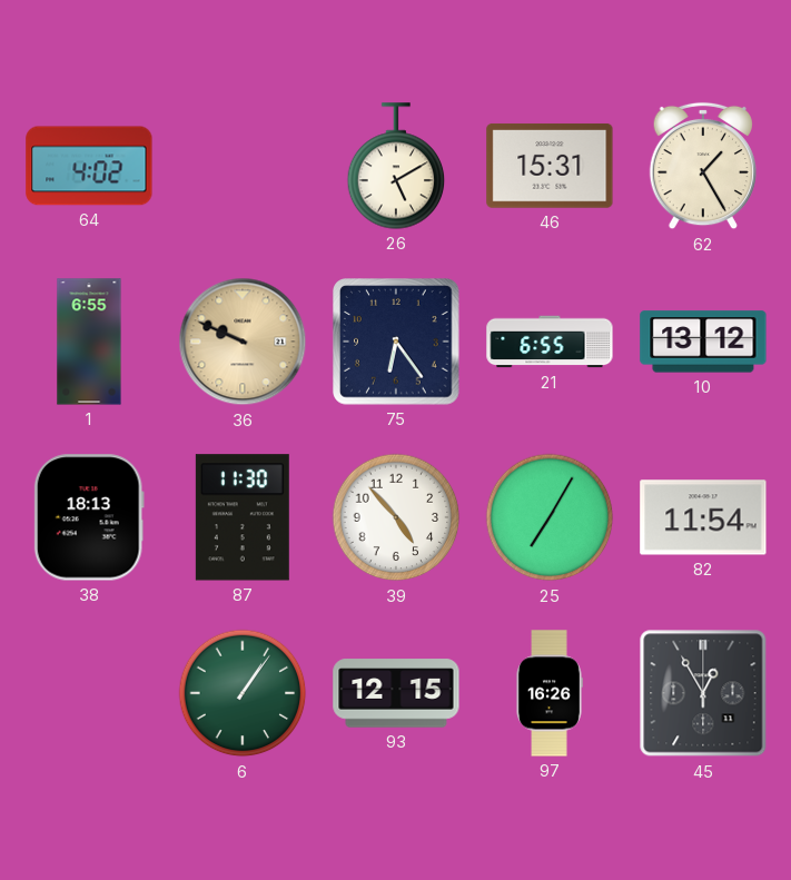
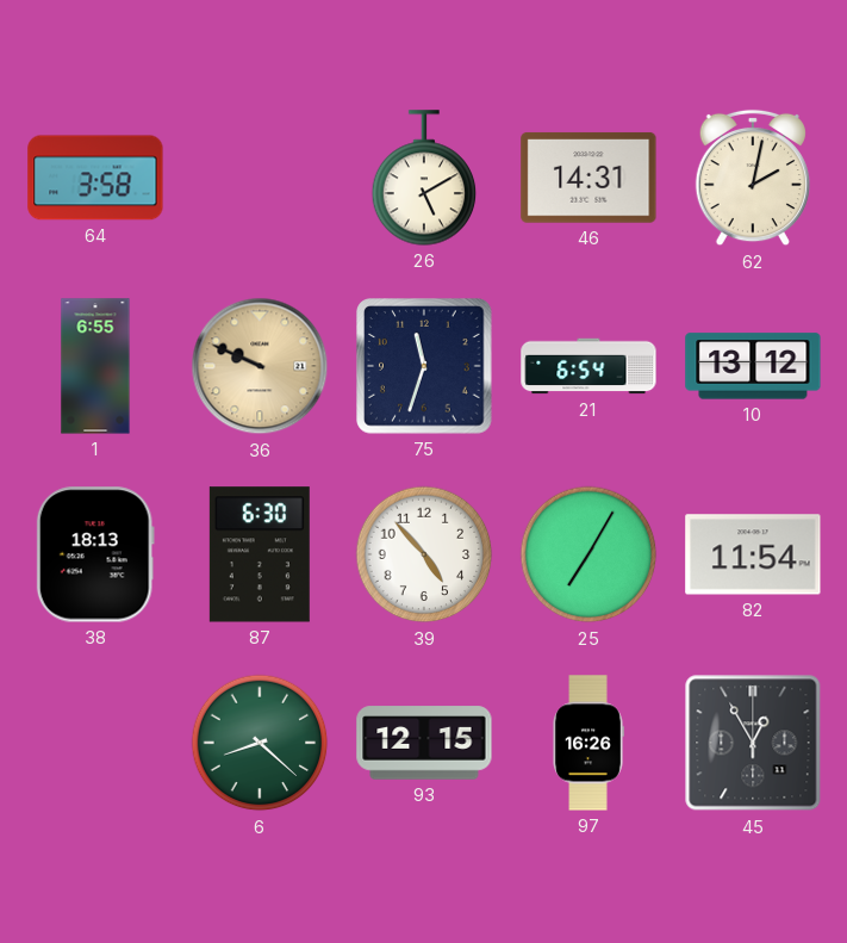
64: 4:02 -> 3:58
46: 15:31 -> 14:31
62: 1:25 -> 2:02
75: 6:24 -> 11:33
21: 6:55 -> 6:54
87: 11:30 -> 6:30
6: 1:06 -> 8:22
